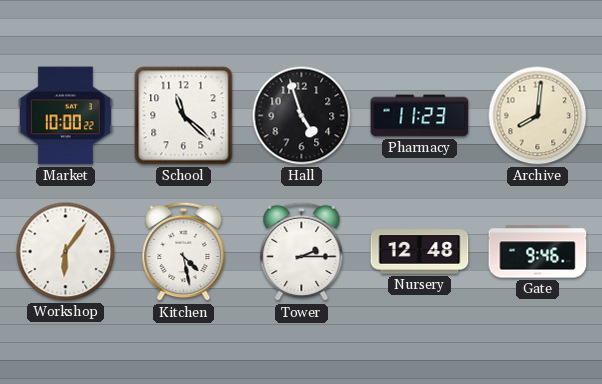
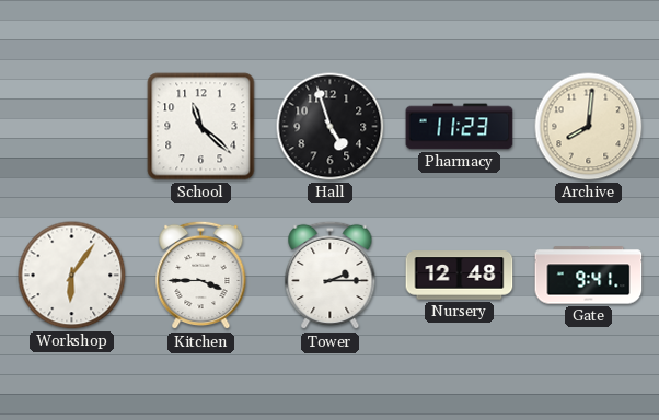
Market: 10:00 -> none
Kitchen: 4:28 -> 3:45
Gate: 9:46 -> 9:41
